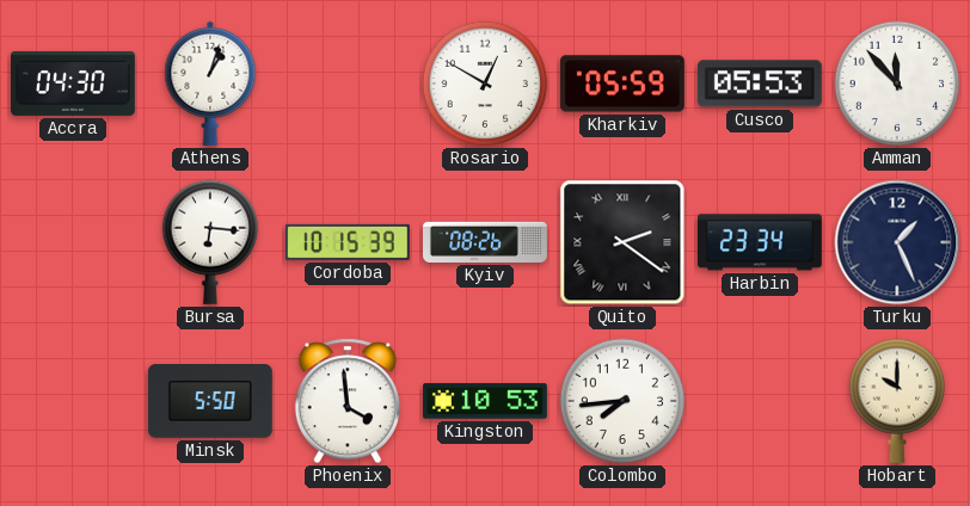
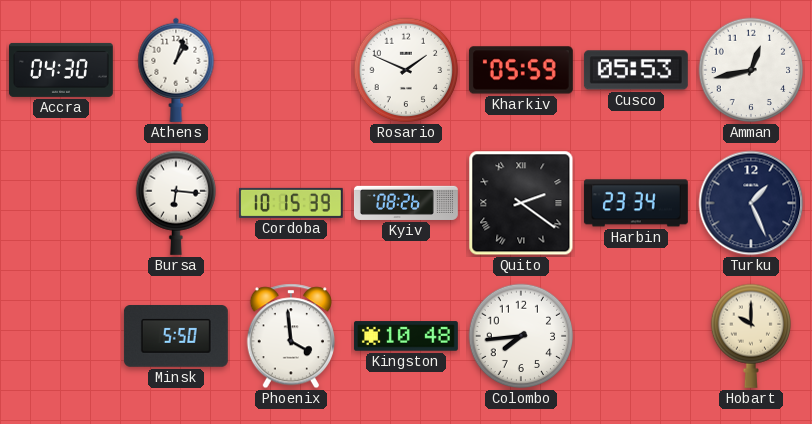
Rosario: 12:50 -> 1:49
Amman: 11:53 -> 12:43
Kingston: 10:53 -> 10:48
